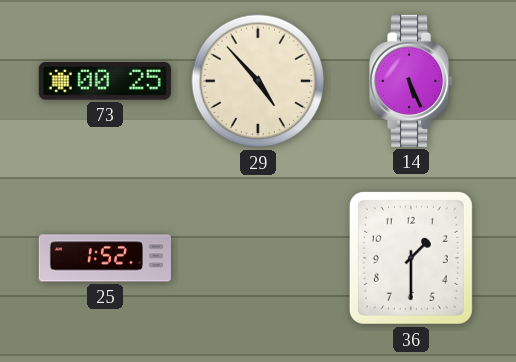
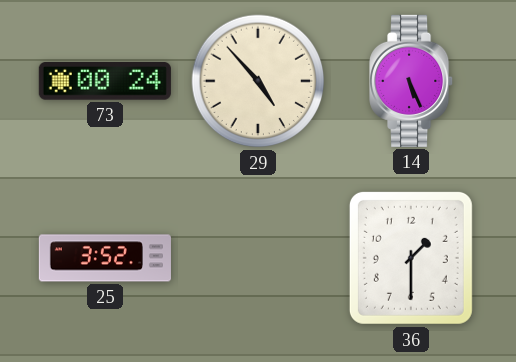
73: 00:25 -> 00:24
25: 1:52 -> 3:52
